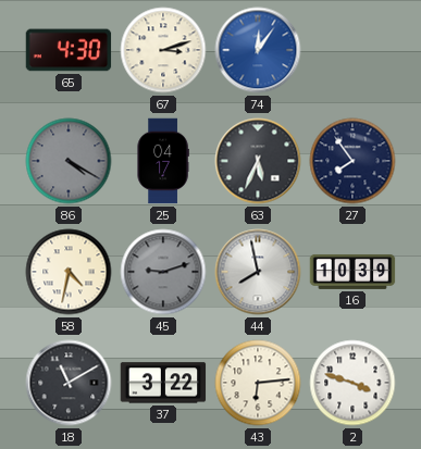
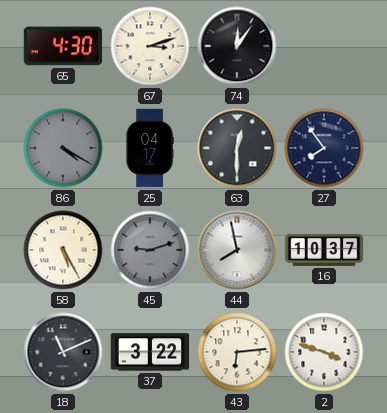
74 dial: blue -> black
63: 5:34 -> 12:30
58: 4:32 -> 5:25
16: 10:39 -> 10:37
18: 11:10 -> 11:11
